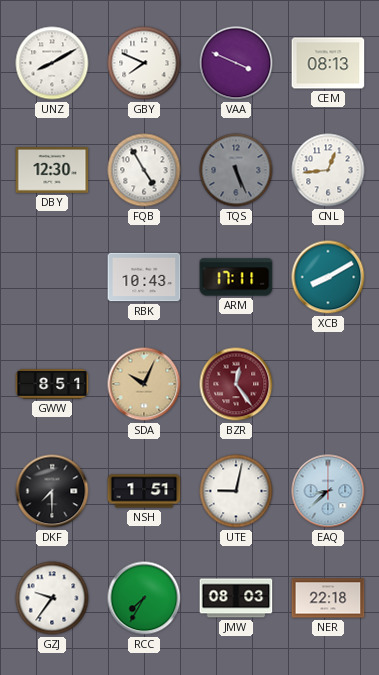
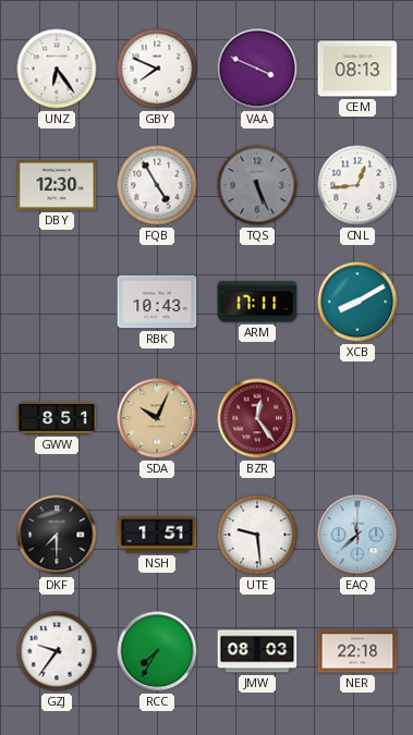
UNZ: 8:10 -> 6:24
UTE: 9:02 -> 9:29
EAQ: 8:38 -> 11:38
